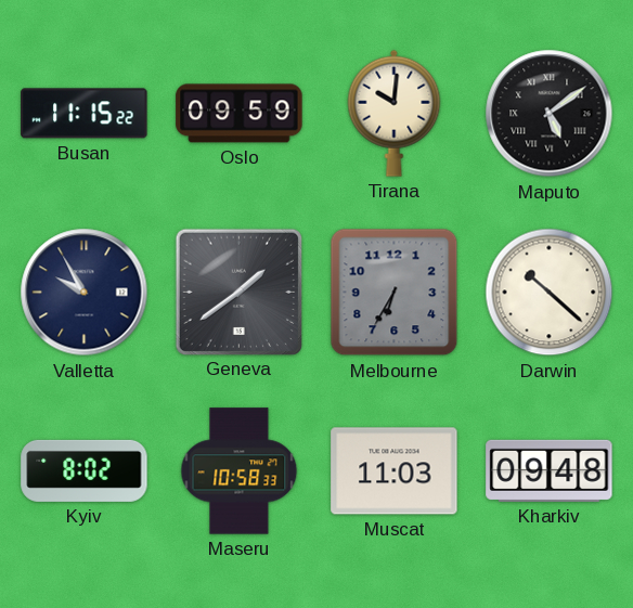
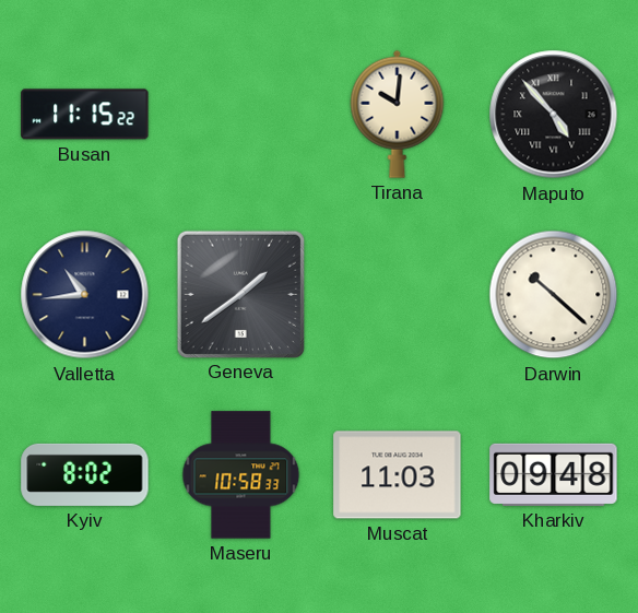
Oslo: 09:59 -> none
Maputo: 5:09 -> 4:53
Valletta: 9:55 -> 10:44
Melbourne: 6:35 -> none
